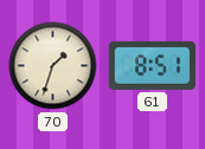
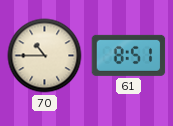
70: 1:33 -> 10:45
